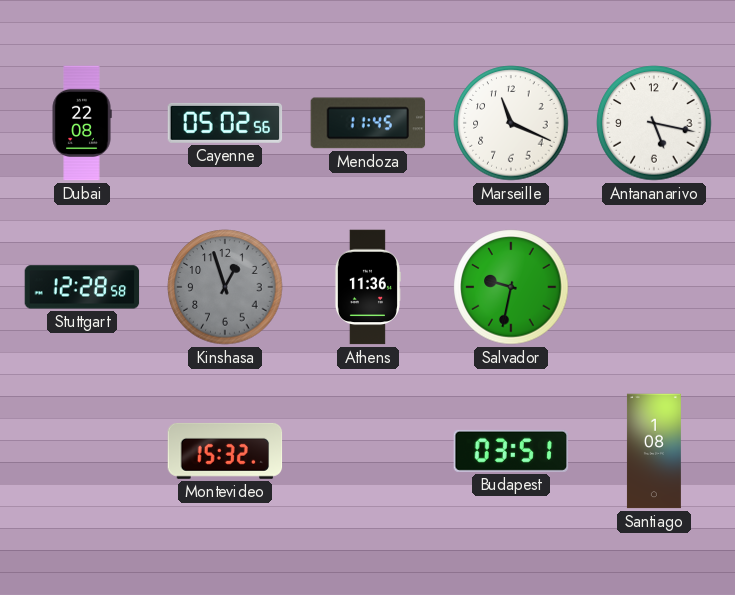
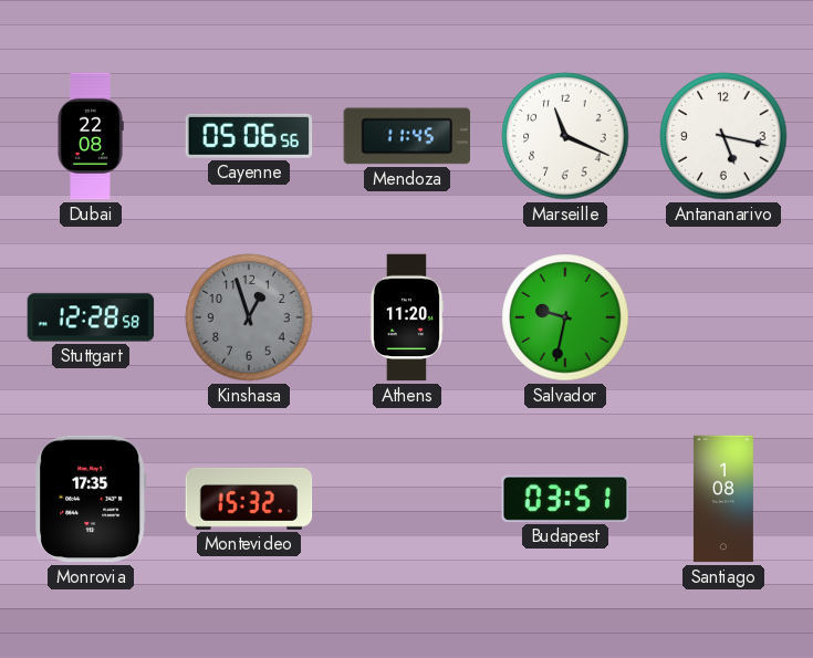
Cayenne: 05:02 -> 05:06
Athens: 11:36 -> 11:20
Monrovia: none -> 17:35
